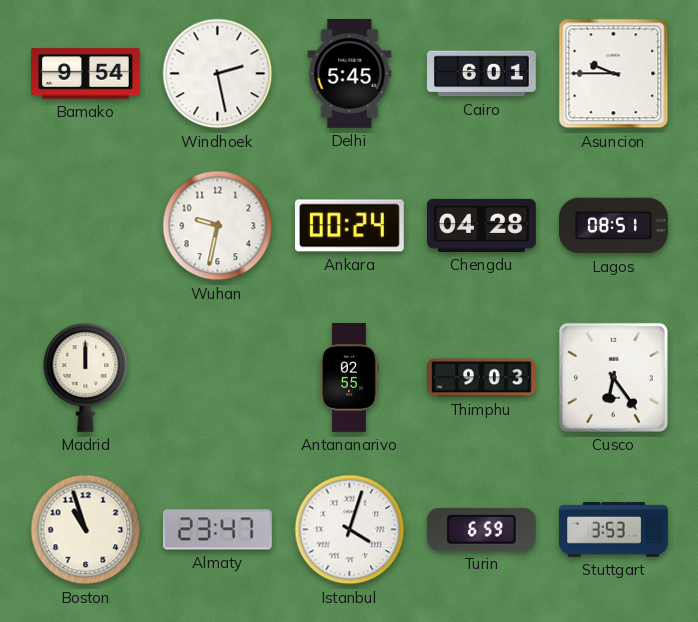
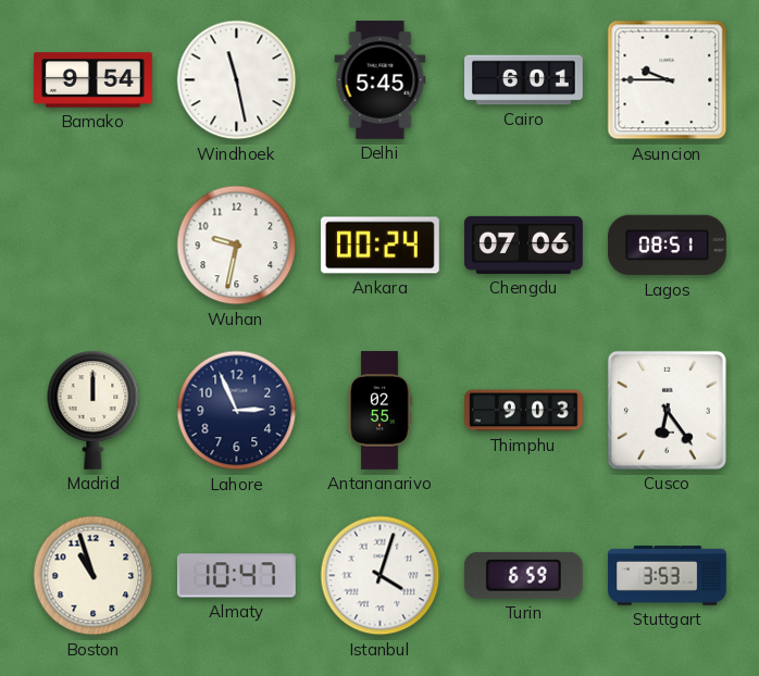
Windhoek: 2:28 -> 11:28
Chengdu: 04:28 -> 07:06
Lahore: none -> 2:56
Almaty: 23:47 -> 10:47
